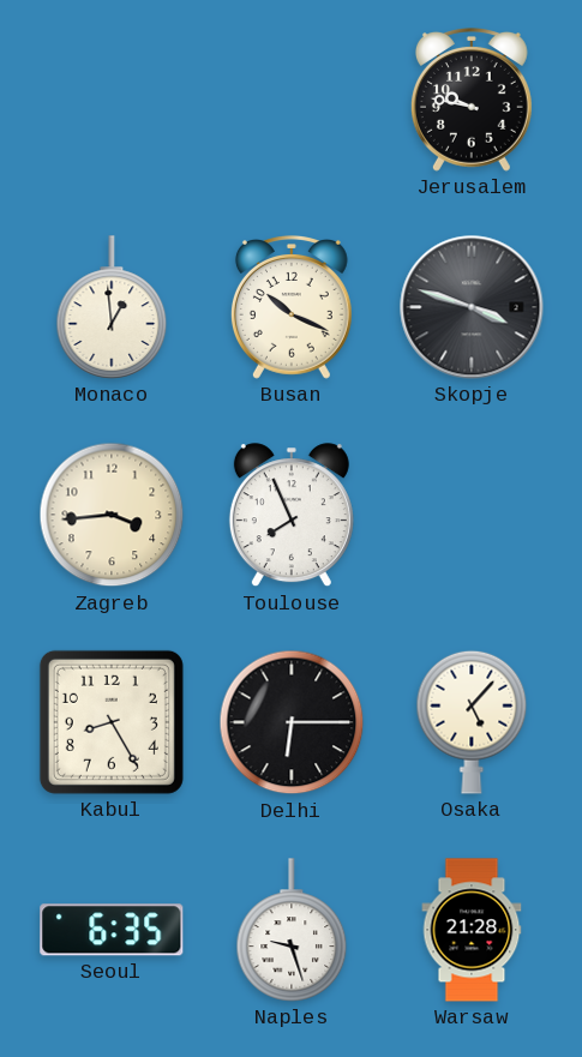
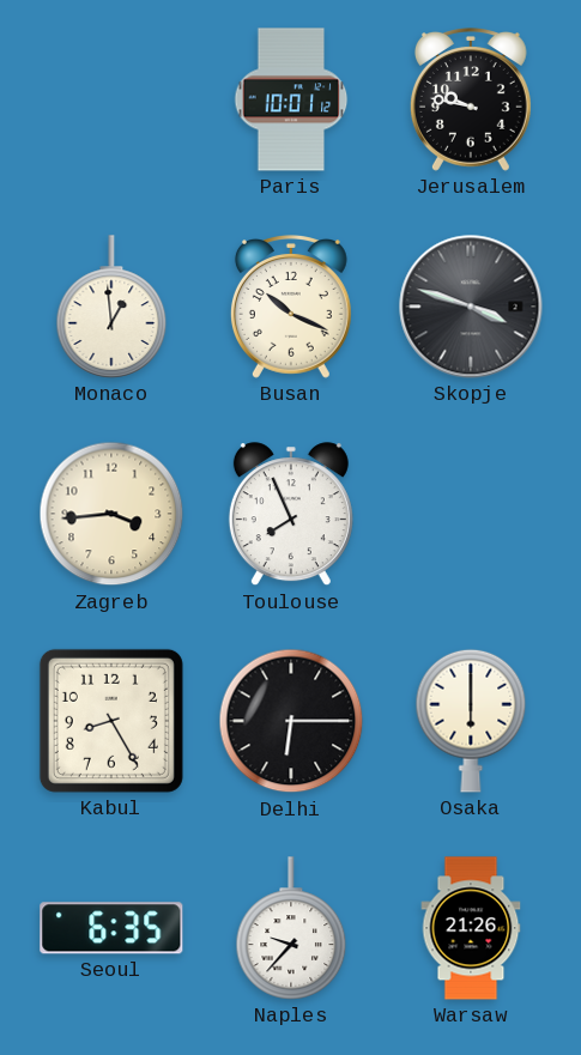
Paris: none -> 10:01
Osaka: 5:07 -> 6:00
Naples: 9:27 -> 9:37
Warsaw: 21:28 -> 21:26
